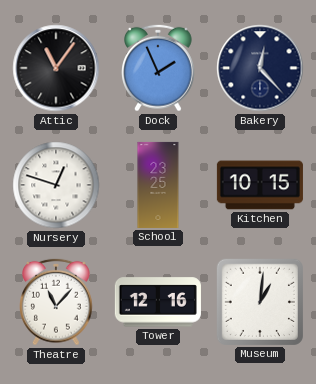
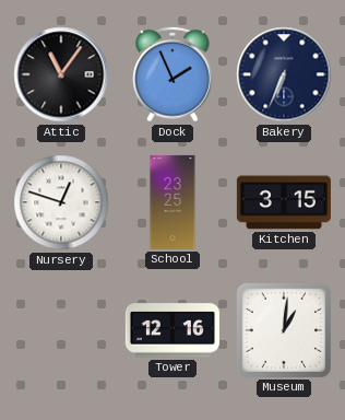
Bakery: 12:23 -> 6:34
Kitchen: 10:15 -> 3:15
Theatre: 11:07 -> none
